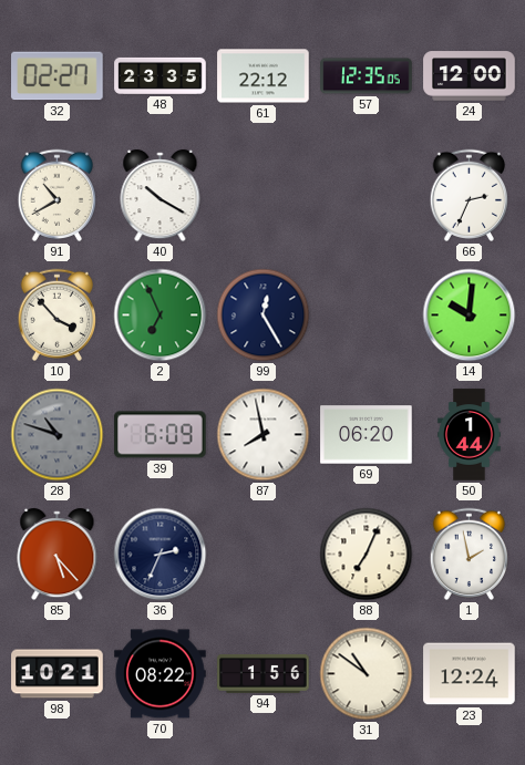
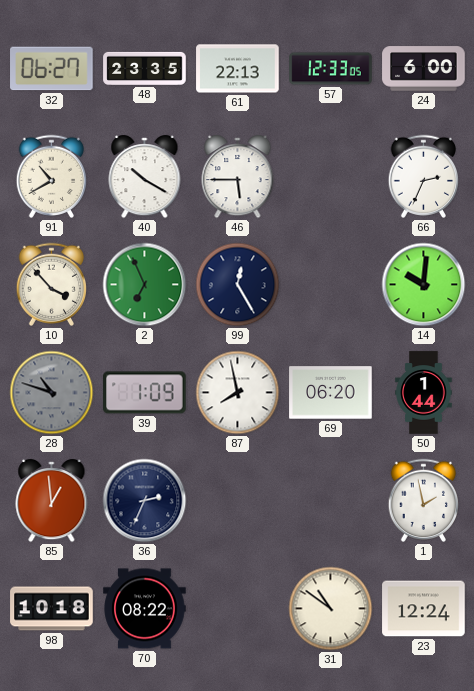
32: 02:27 -> 06:27
61: 22:12 -> 22:13
57: 12:35 -> 12:33
24: 12:00 -> 6:00
46: none -> 5:45
39: 6:09 -> 1:09
85: 5:23 -> 12:59
88: 7:04 -> none
98: 10:21 -> 10:18
94: 1:56 -> none
